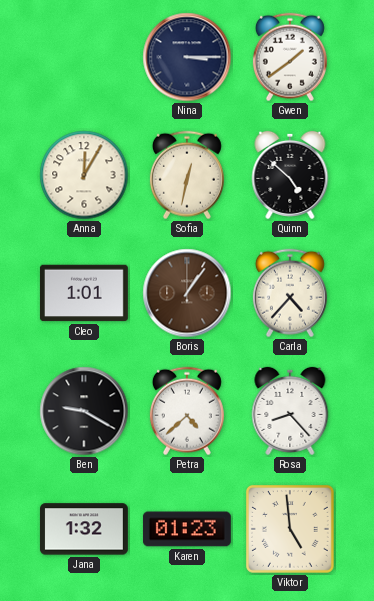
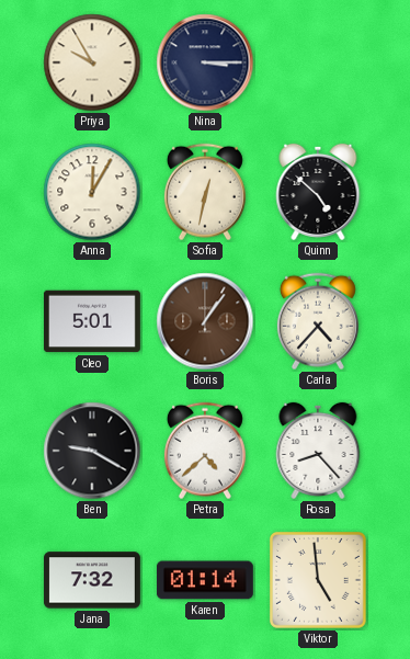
Priya: none -> 9:55
Gwen: 1:39 -> none
Cleo: 1:01 -> 5:01
Jana: 1:32 -> 7:32
Karen: 01:23 -> 01:14
